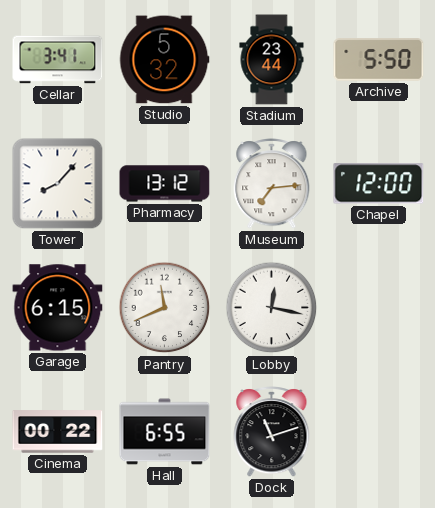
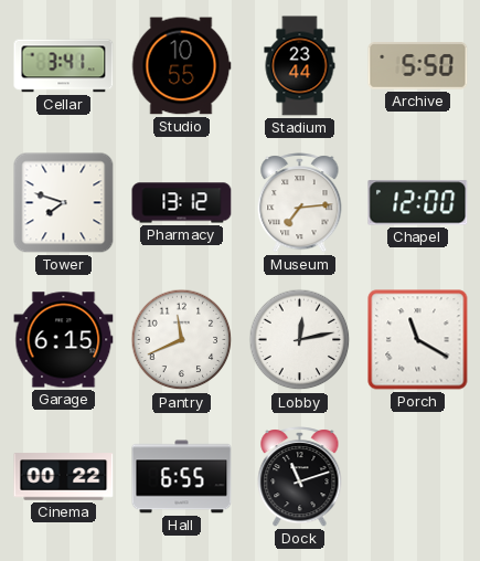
Studio: 5:32 -> 10:55
Tower: 8:07 -> 7:48
Lobby: 12:17 -> 12:13
Porch: none -> 11:20
